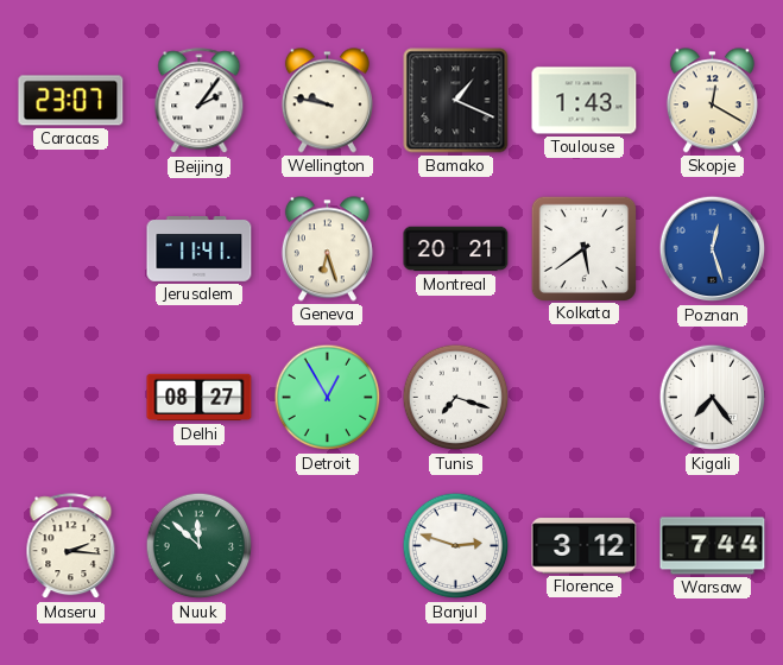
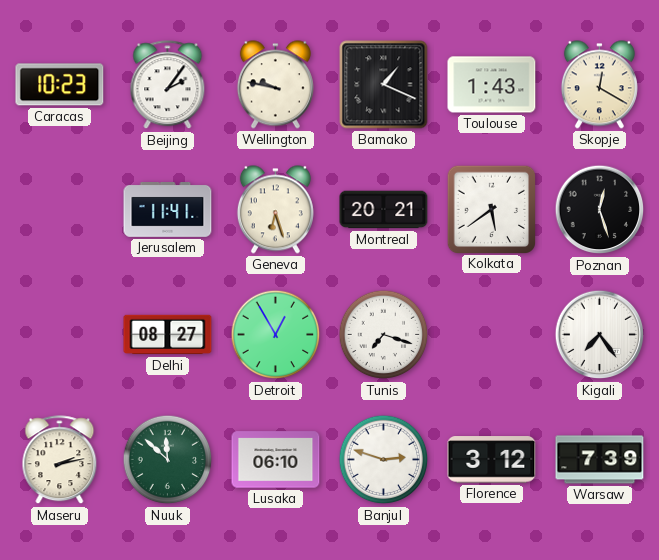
Caracas: 23:07 -> 10:23
Poznan dial: blue -> black
Maseru: 2:16 -> 2:13
Lusaka: none -> 06:10
Warsaw: 7:44 -> 7:39
